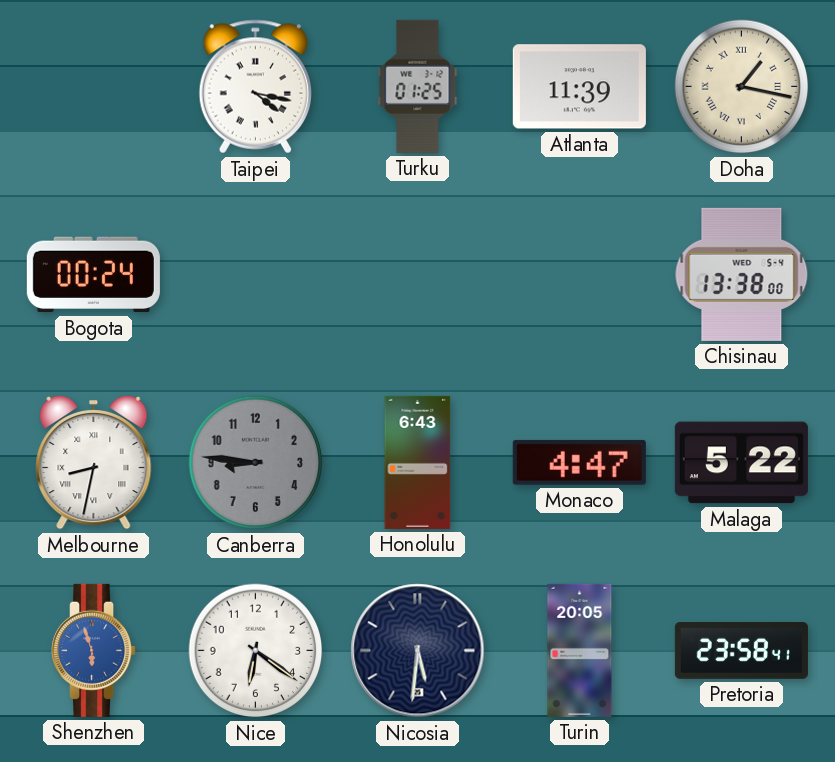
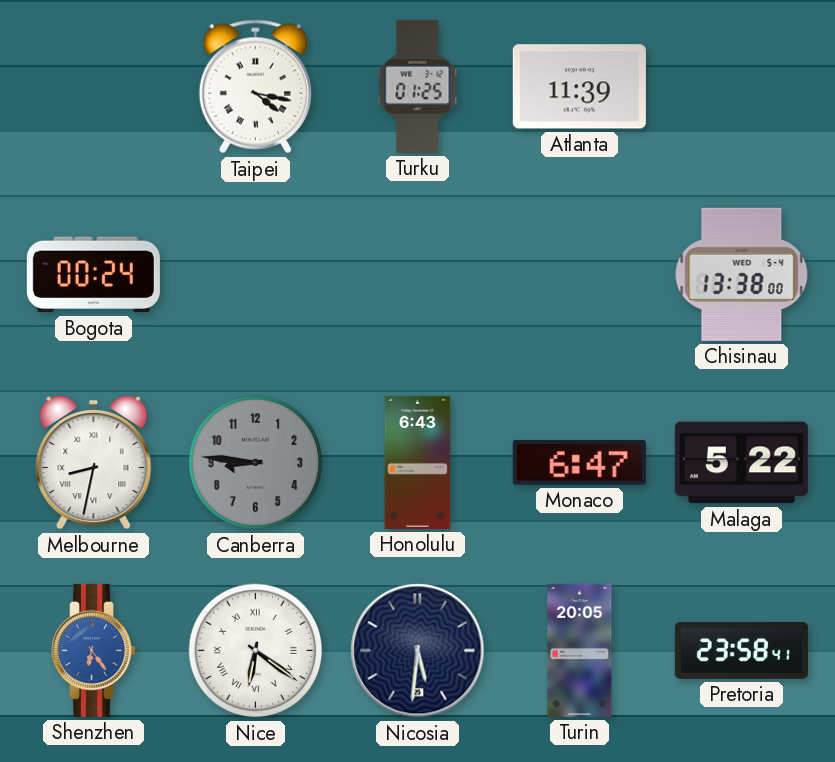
Doha: 1:17 -> none
Monaco: 4:47 -> 6:47
Shenzhen: 5:57 -> 6:24
Nice numerals: Arabic -> Roman
